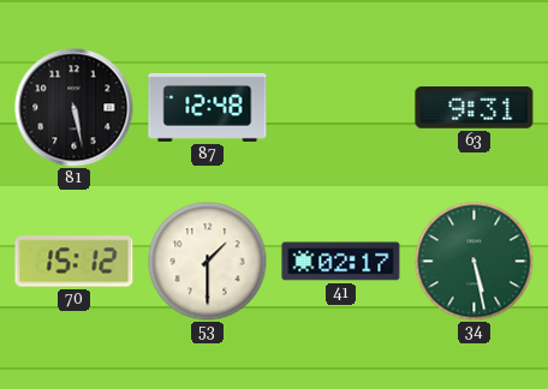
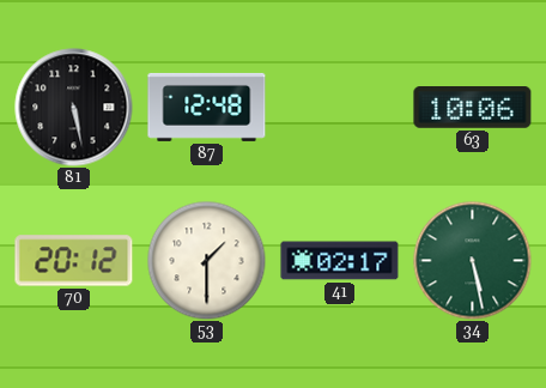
63: 9:31 -> 10:06
70: 15:12 -> 20:12
